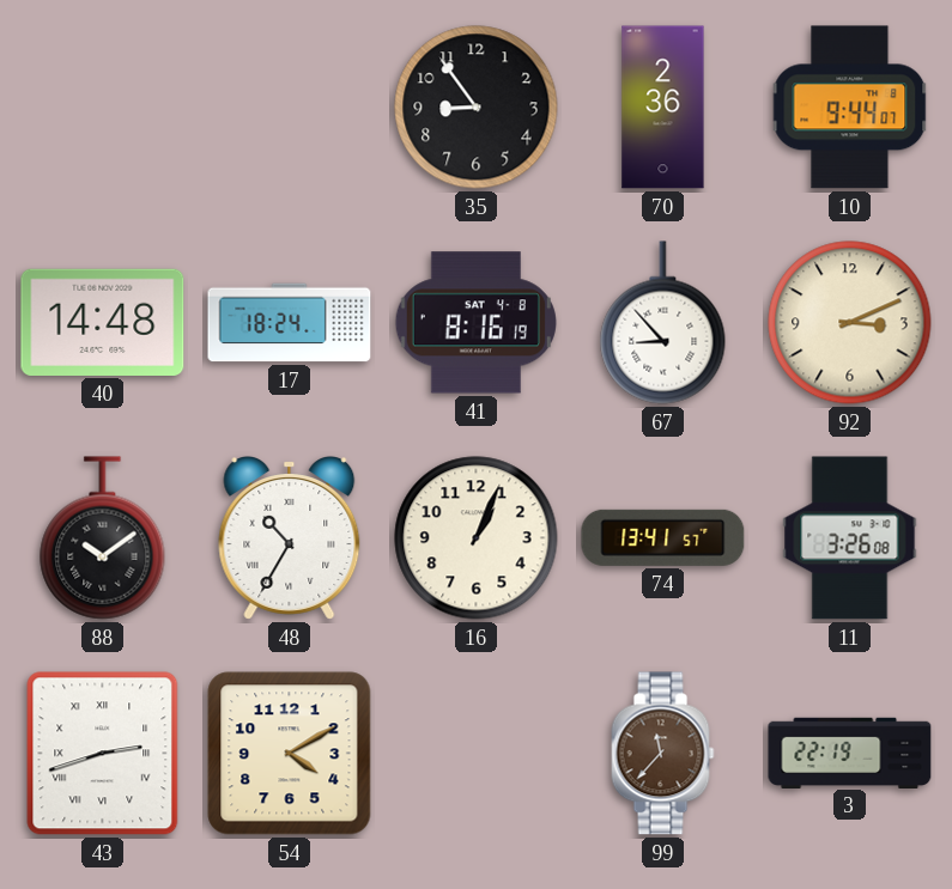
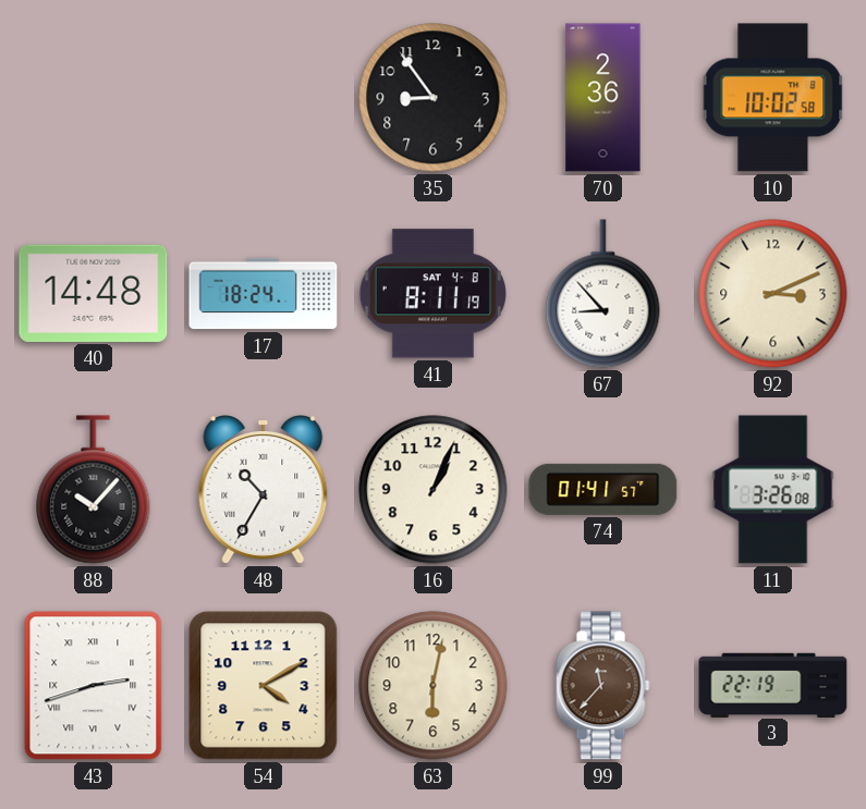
10: 9:44 -> 10:02
41: 8:16 -> 8:11
88: 10:09 -> 10:07
74: 13:41 -> 01:41
63: none -> 6:02
